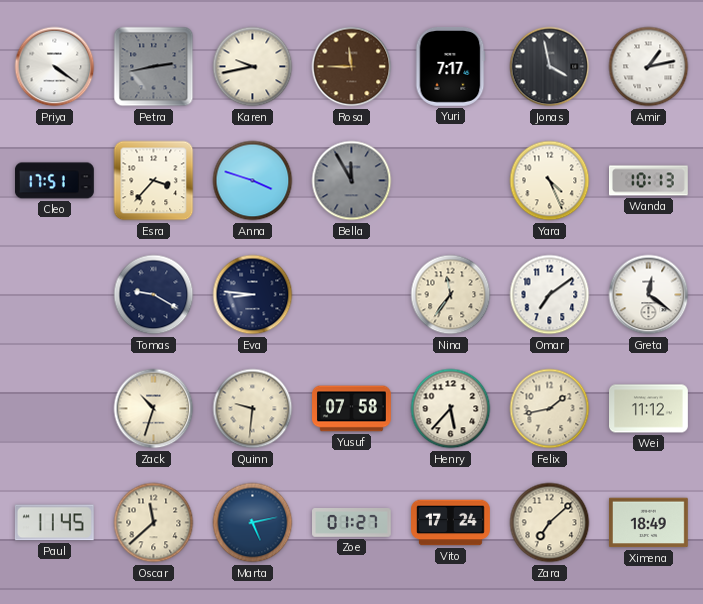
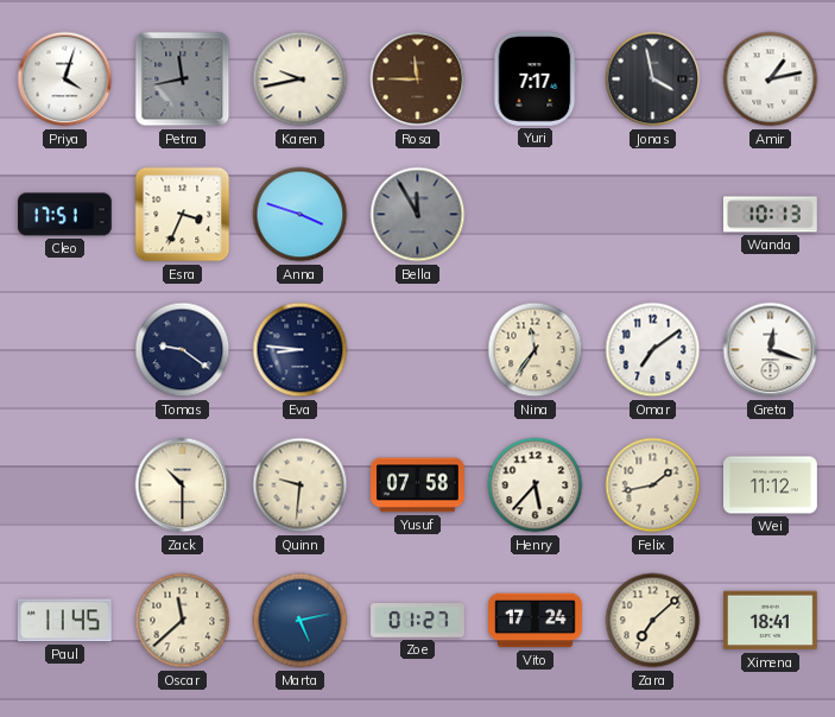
Priya: 4:21 -> 4:03
Petra: 2:43 -> 11:43
Esra: 3:37 -> 3:34
Yara: 4:26 -> none
Tomas: 9:20 -> 9:21
Greta: 12:21 -> 12:18
Zack: 10:33 -> 10:30
Ximena: 18:49 -> 18:41
